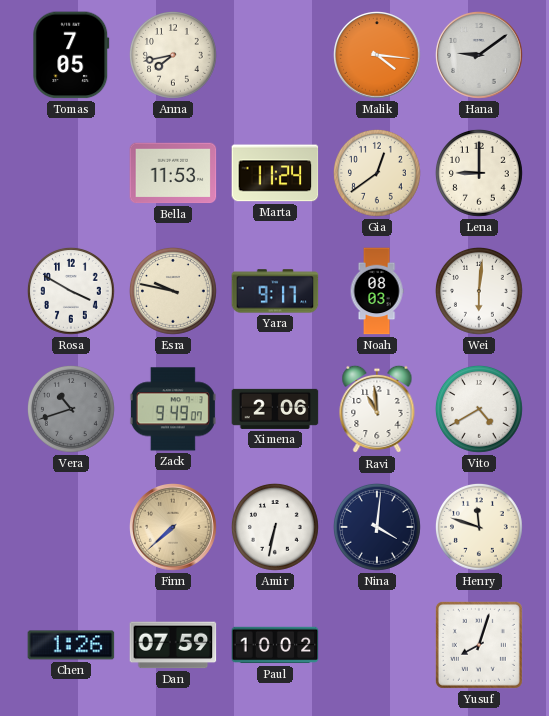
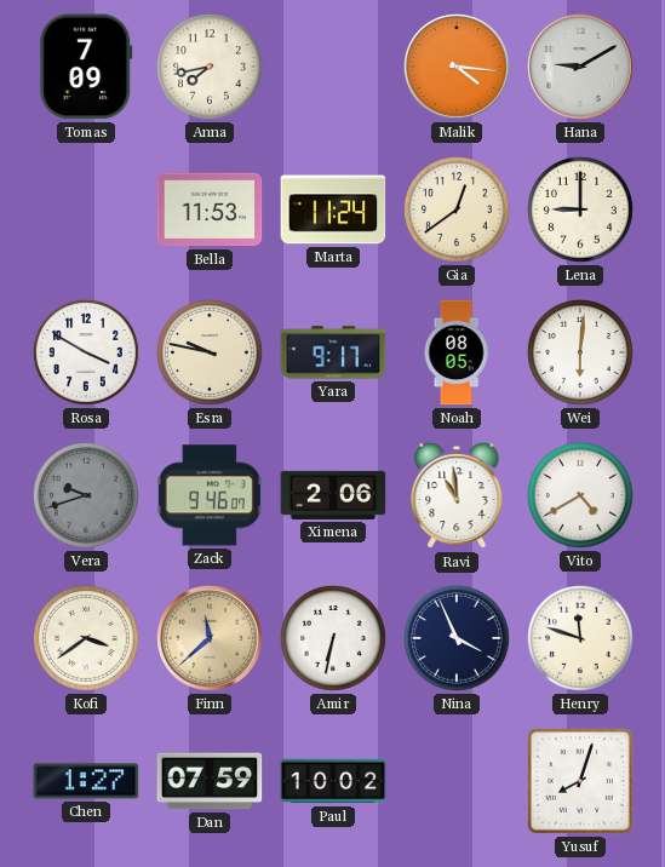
Tomas: 7:05 -> 7:09
Hana: 9:09 -> 9:10
Noah: 08:03 -> 08:05
Vera: 10:42 -> 9:42
Zack: 9:49 -> 9:46
Kofi: none -> 3:39
Finn: 7:38 -> 11:38
Nina: 4:01 -> 3:56
Chen: 1:26 -> 1:27
